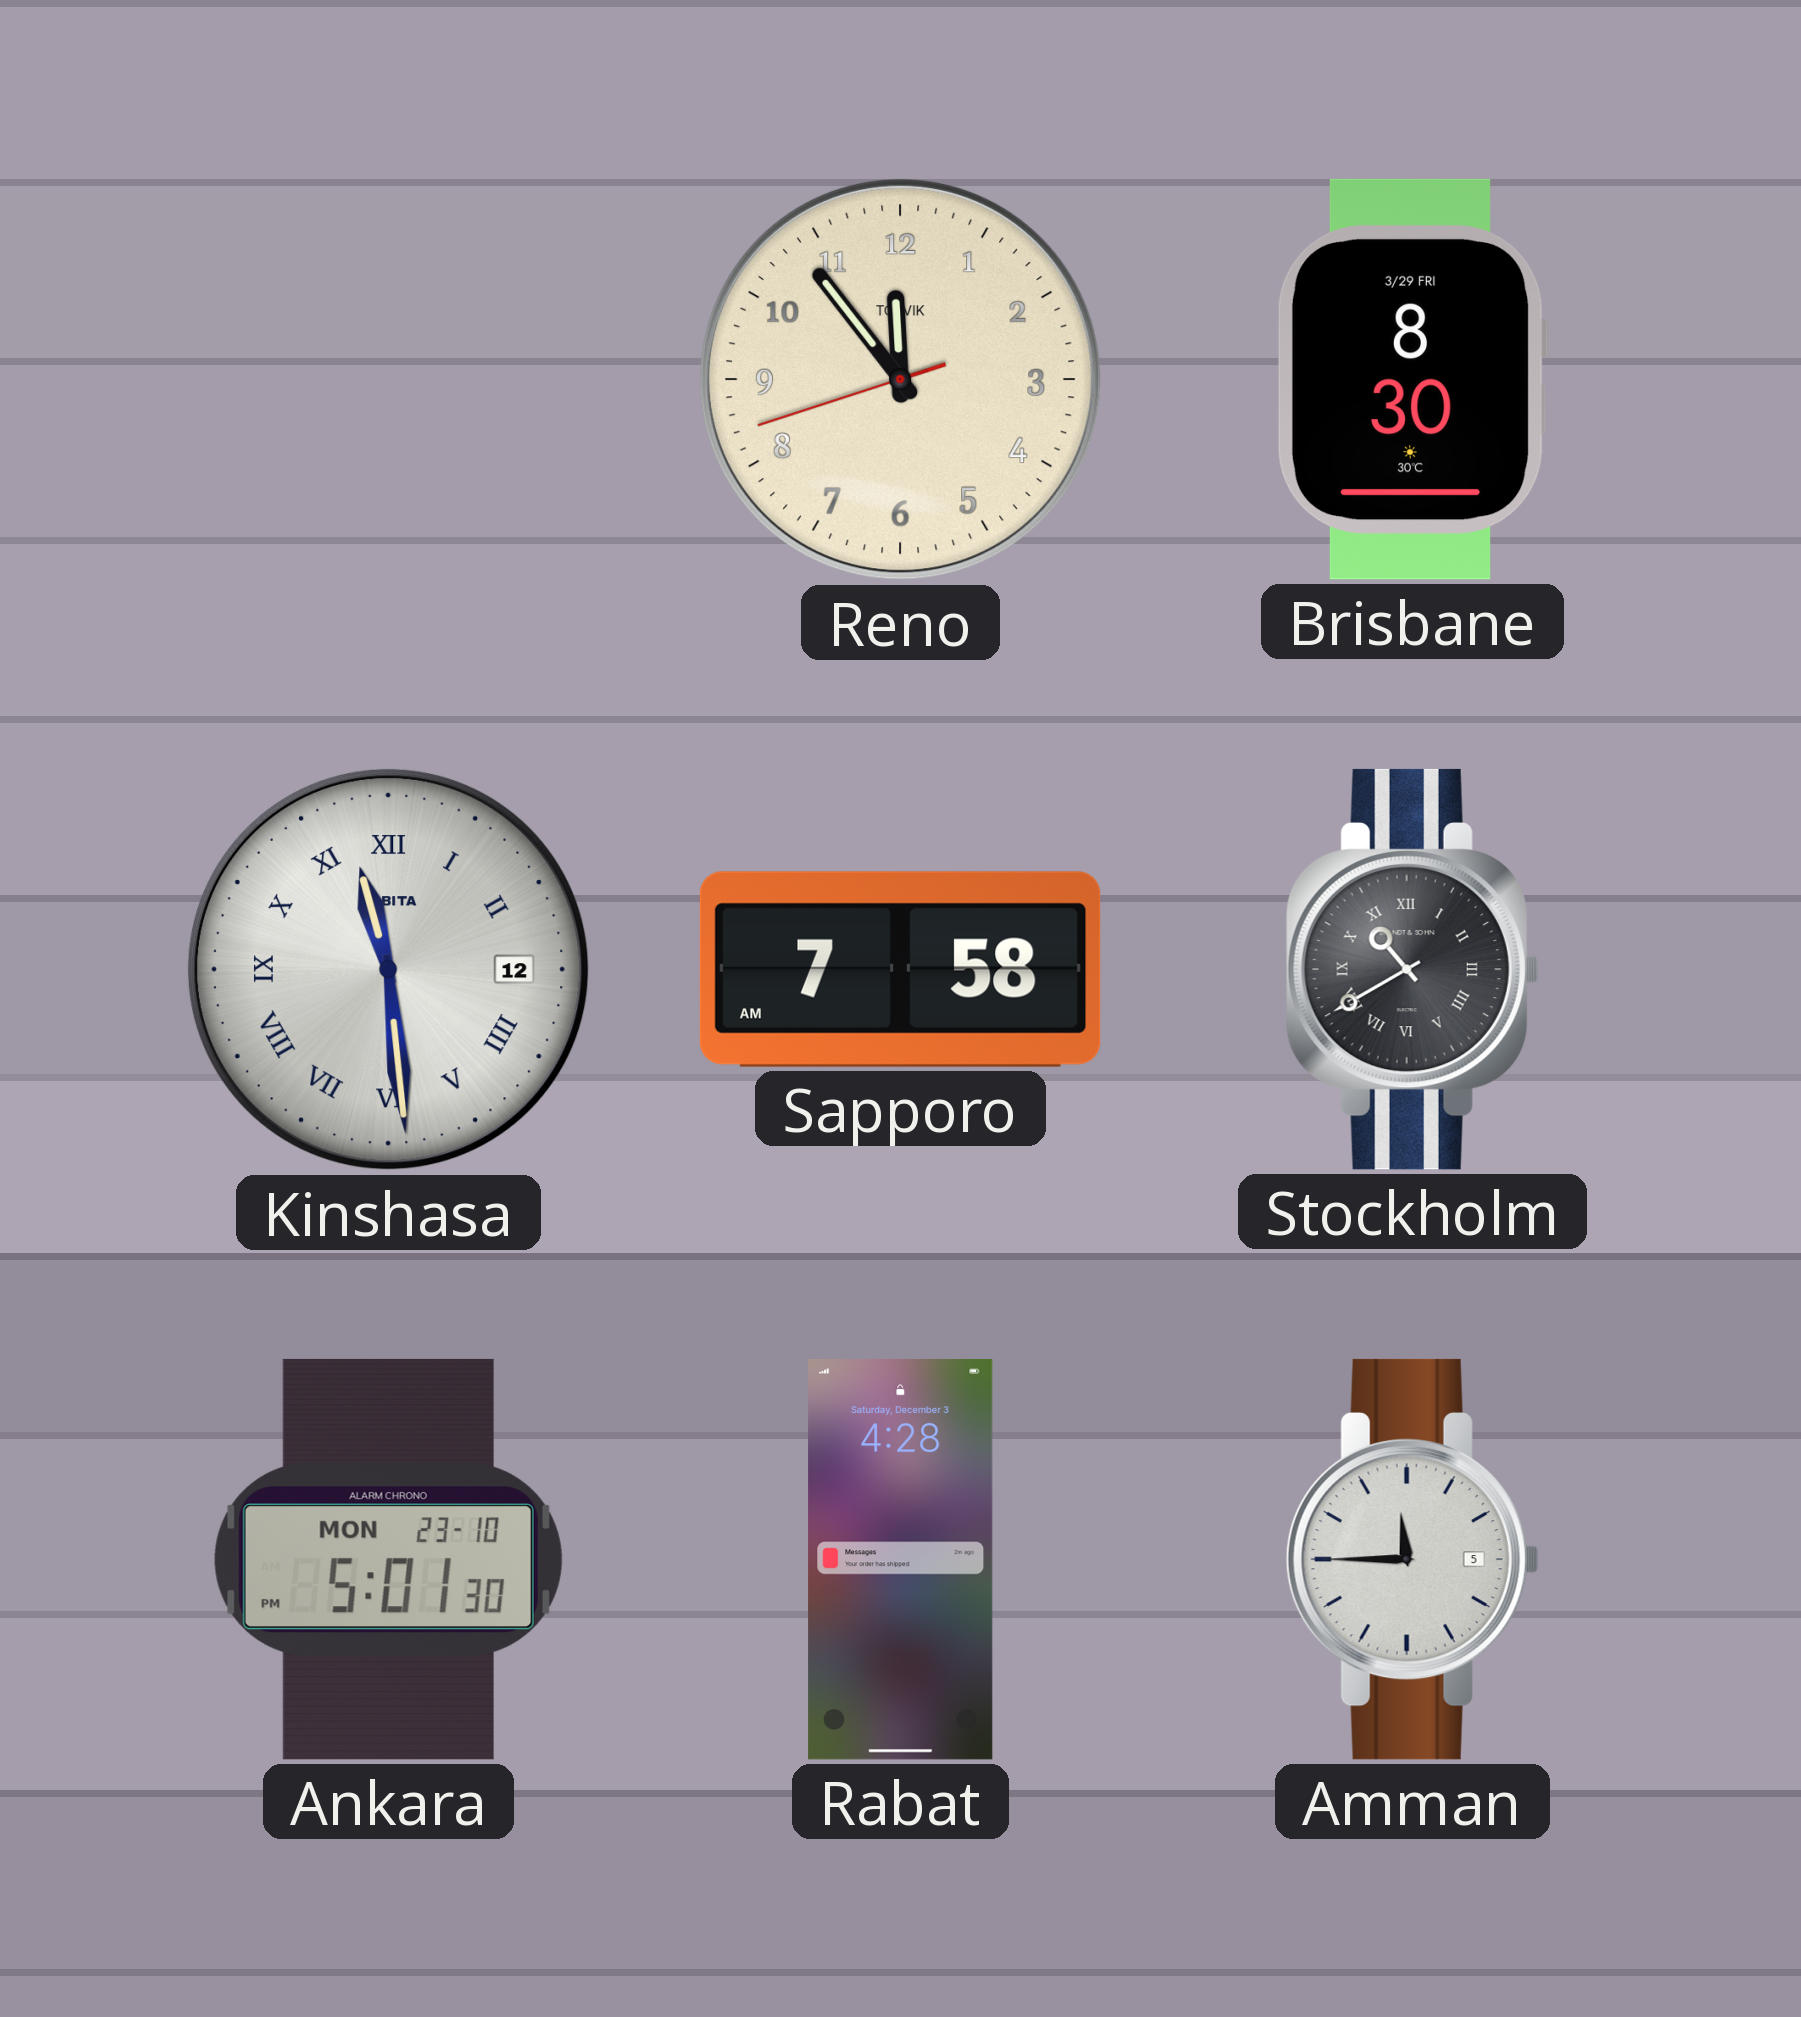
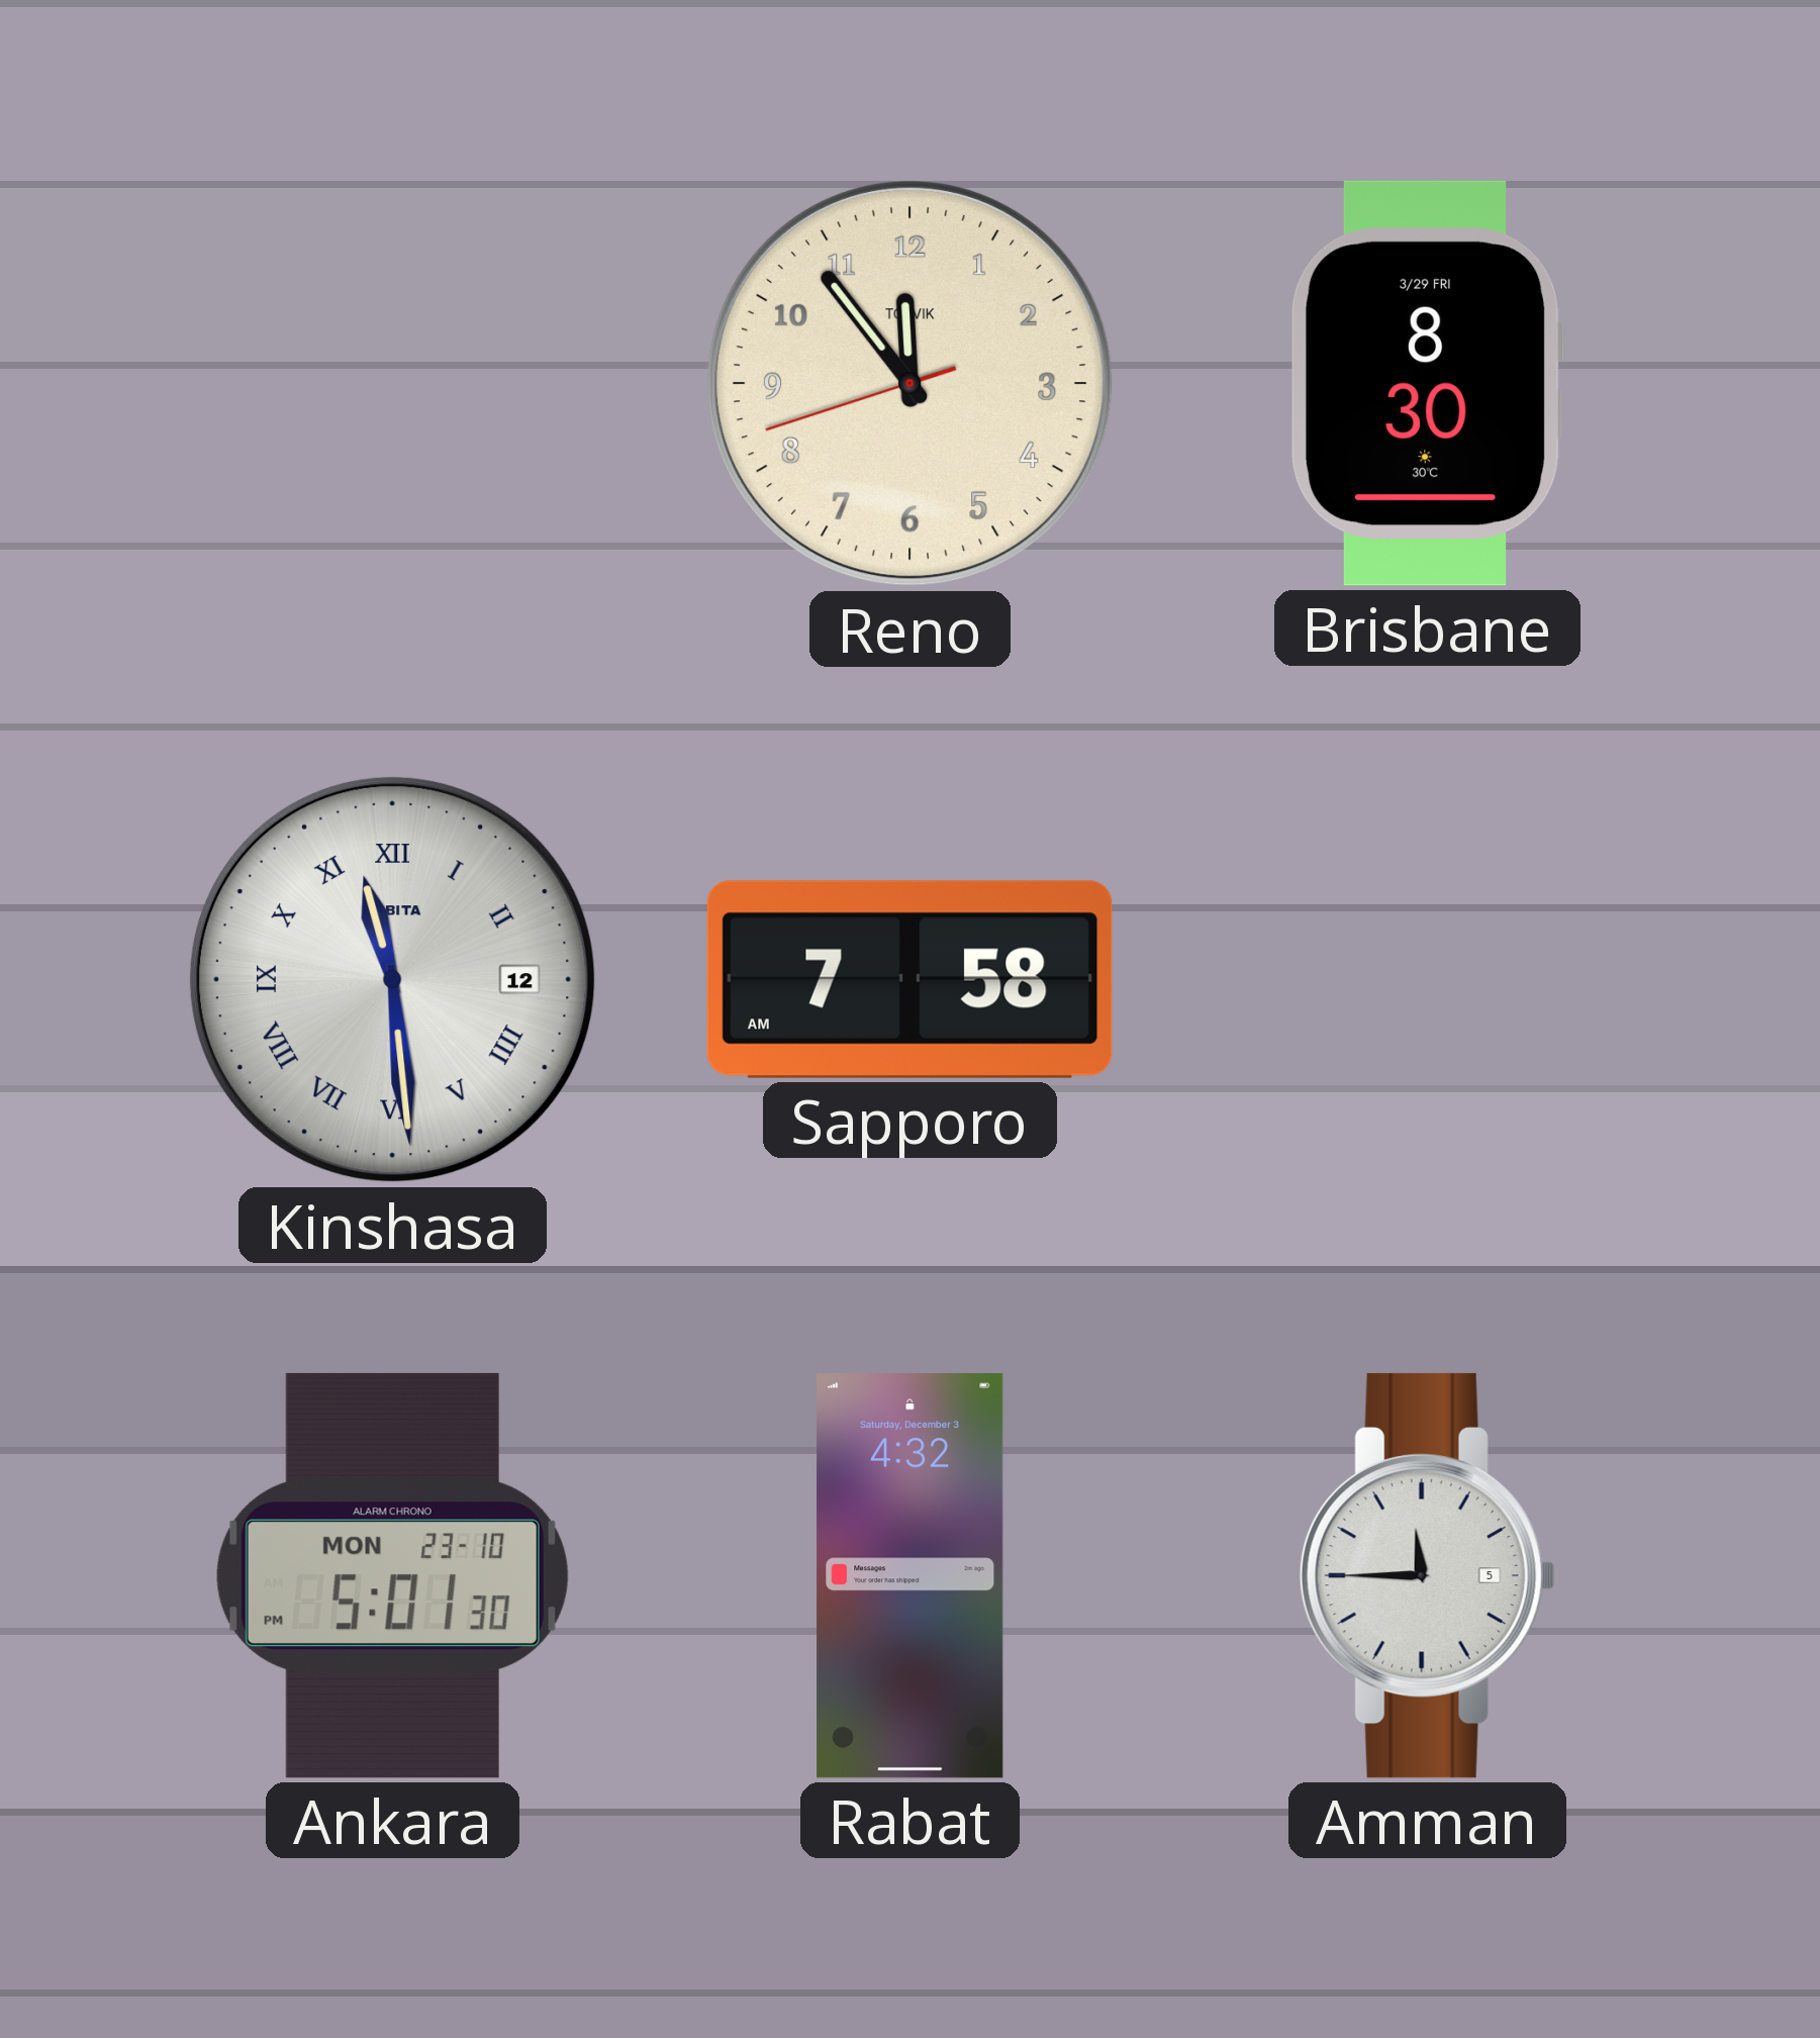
Stockholm: 10:40 -> none
Rabat: 4:28 -> 4:32
